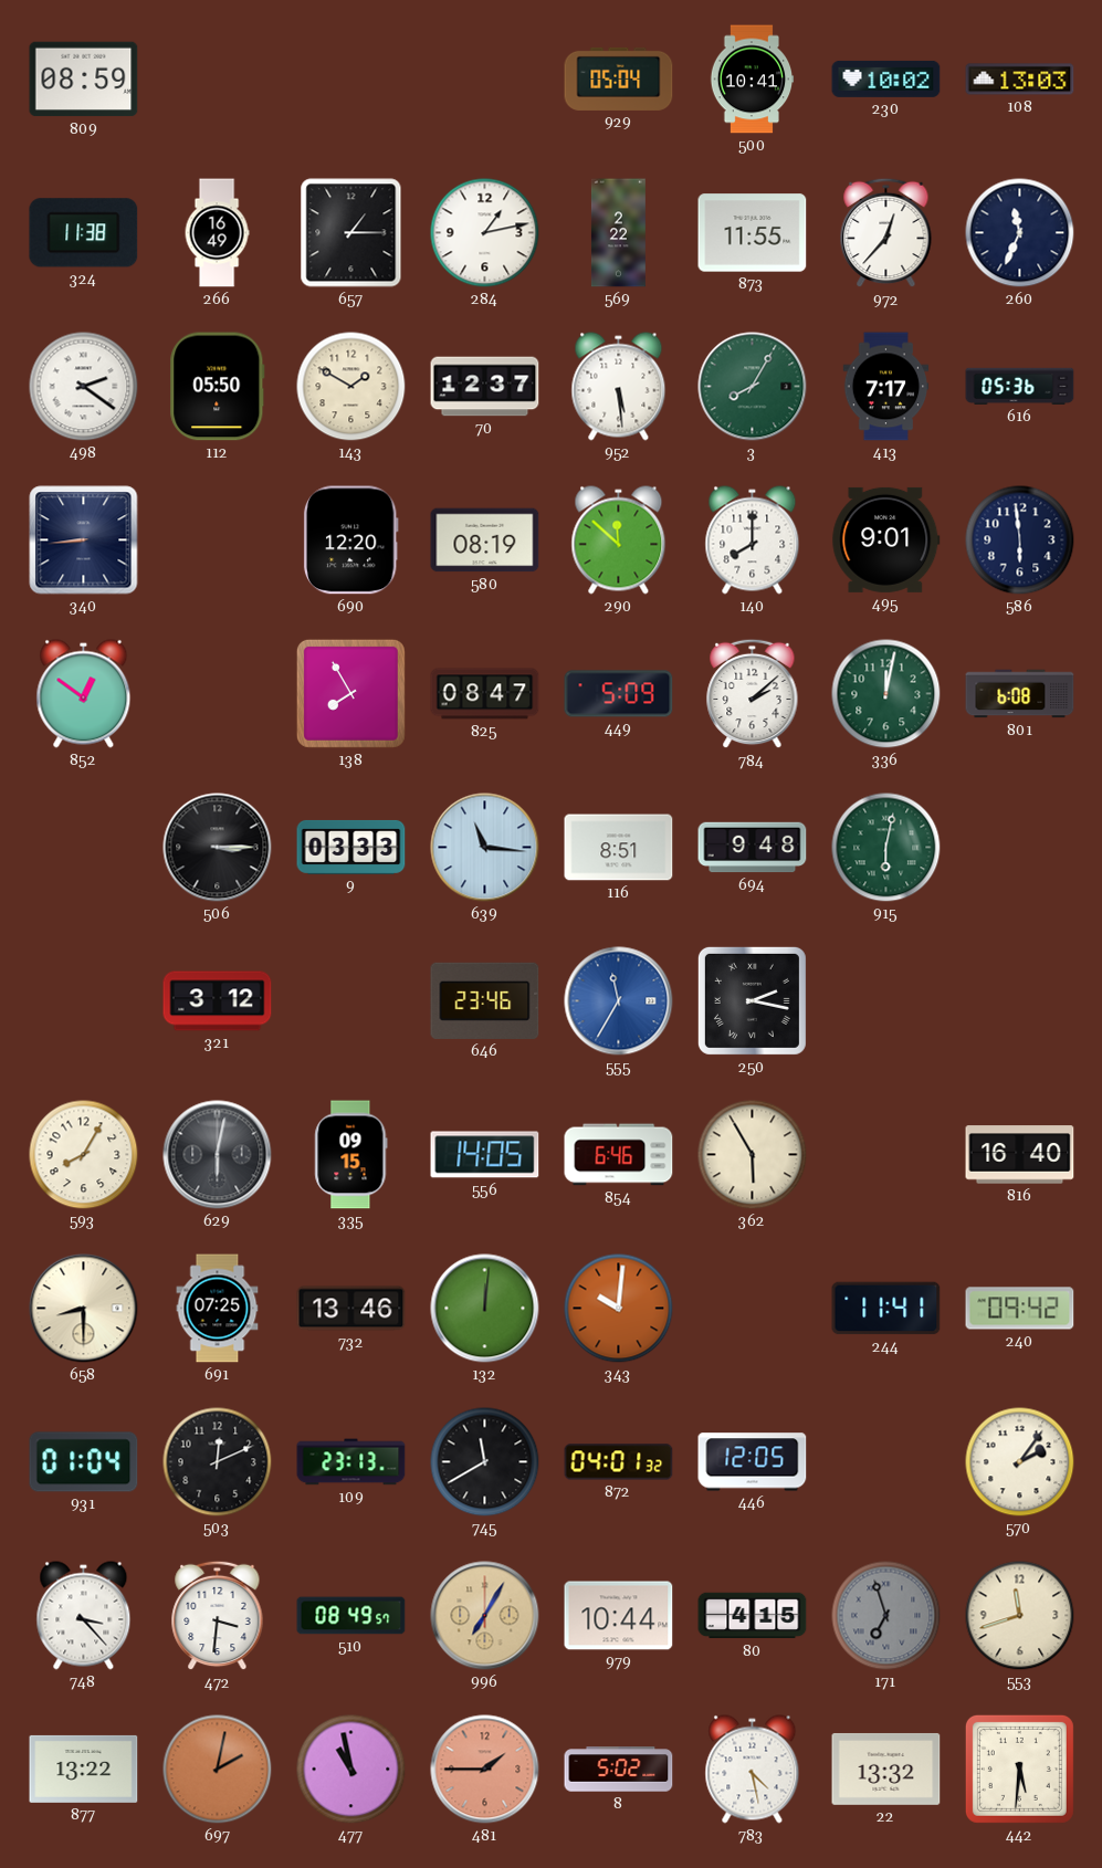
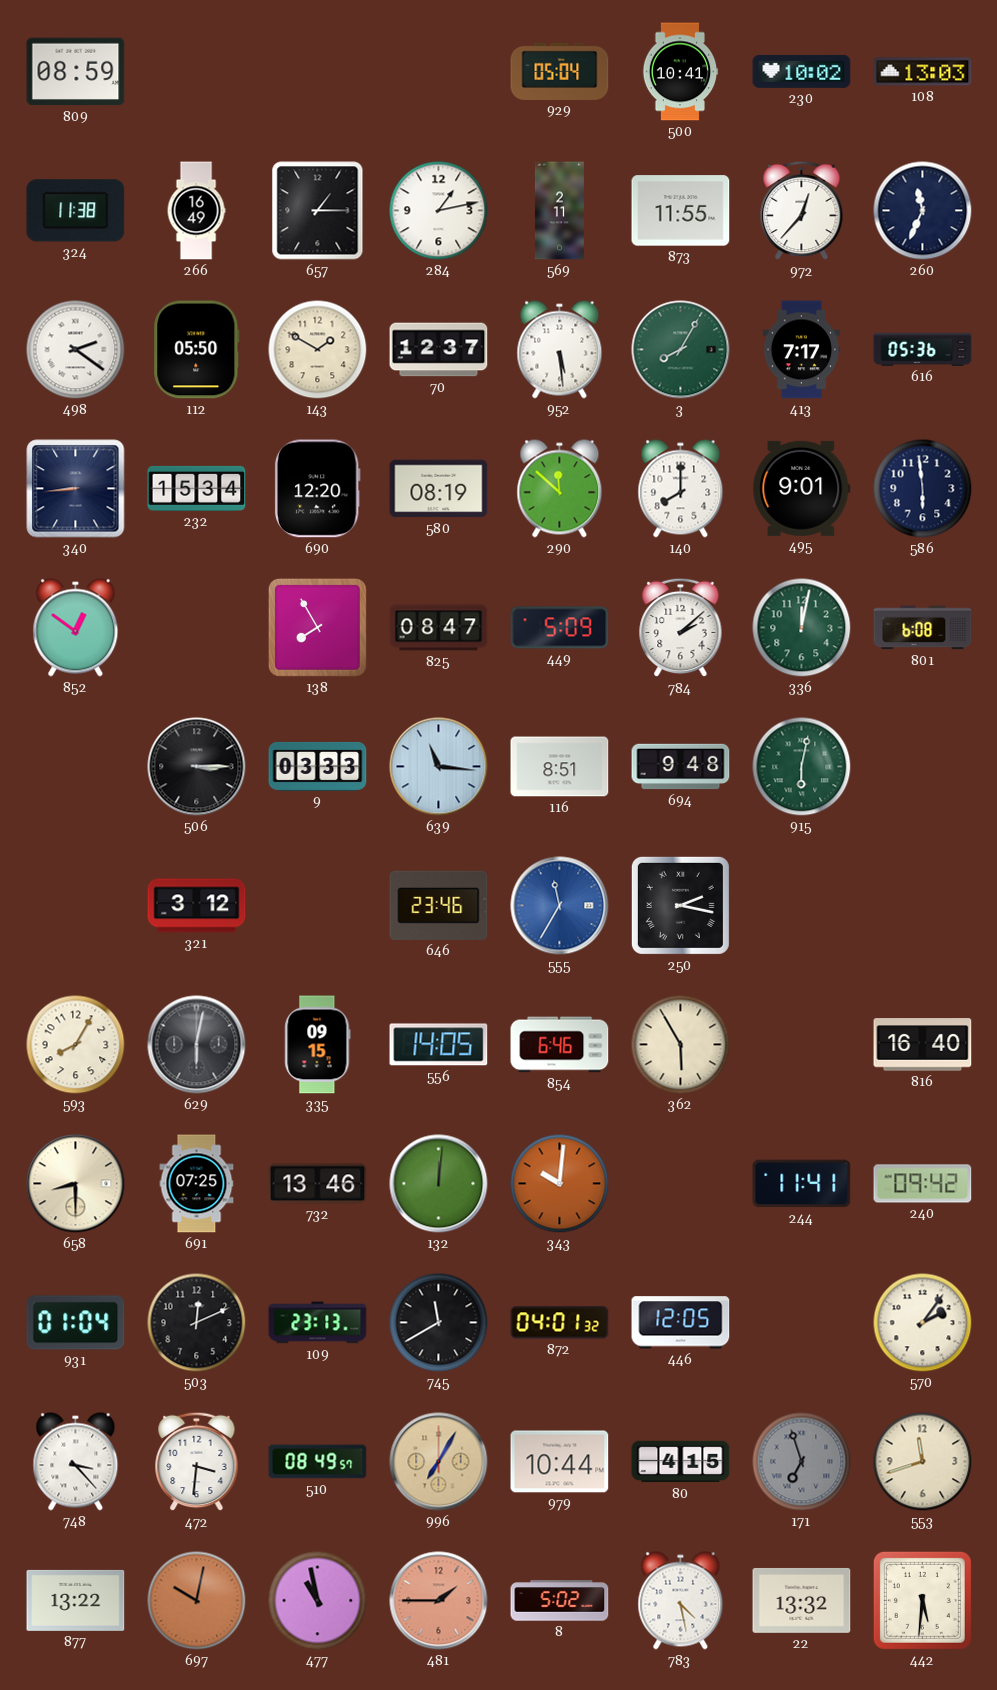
569: 2:22 -> 2:11
232: none -> 15:34
697: 2:02 -> 10:02
